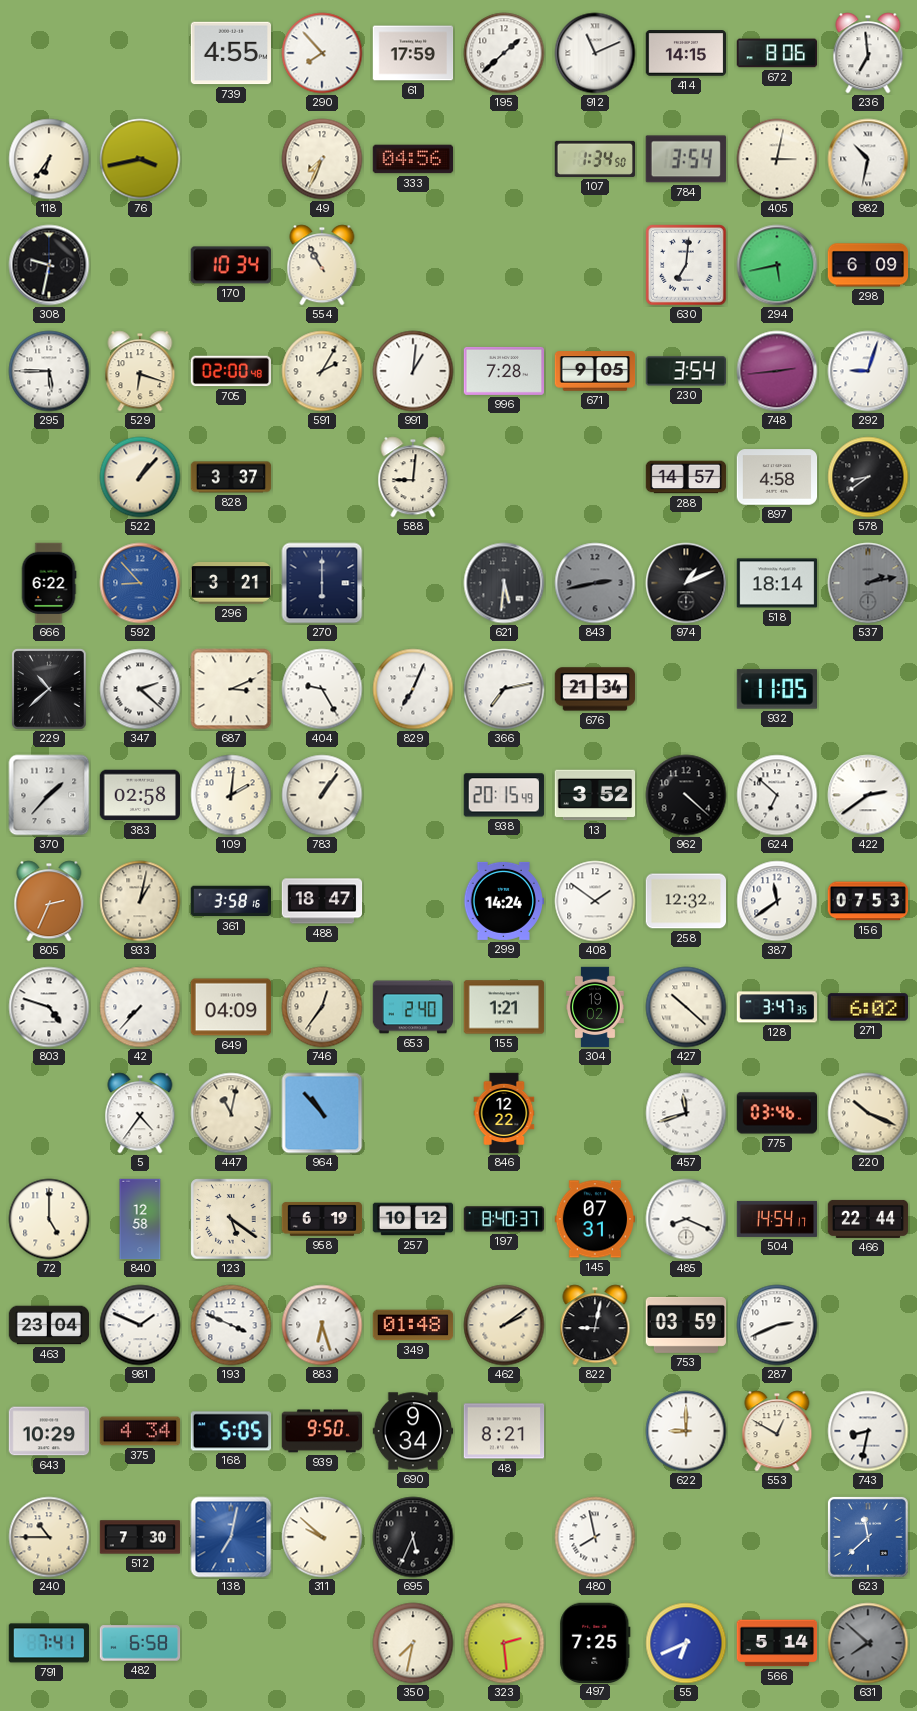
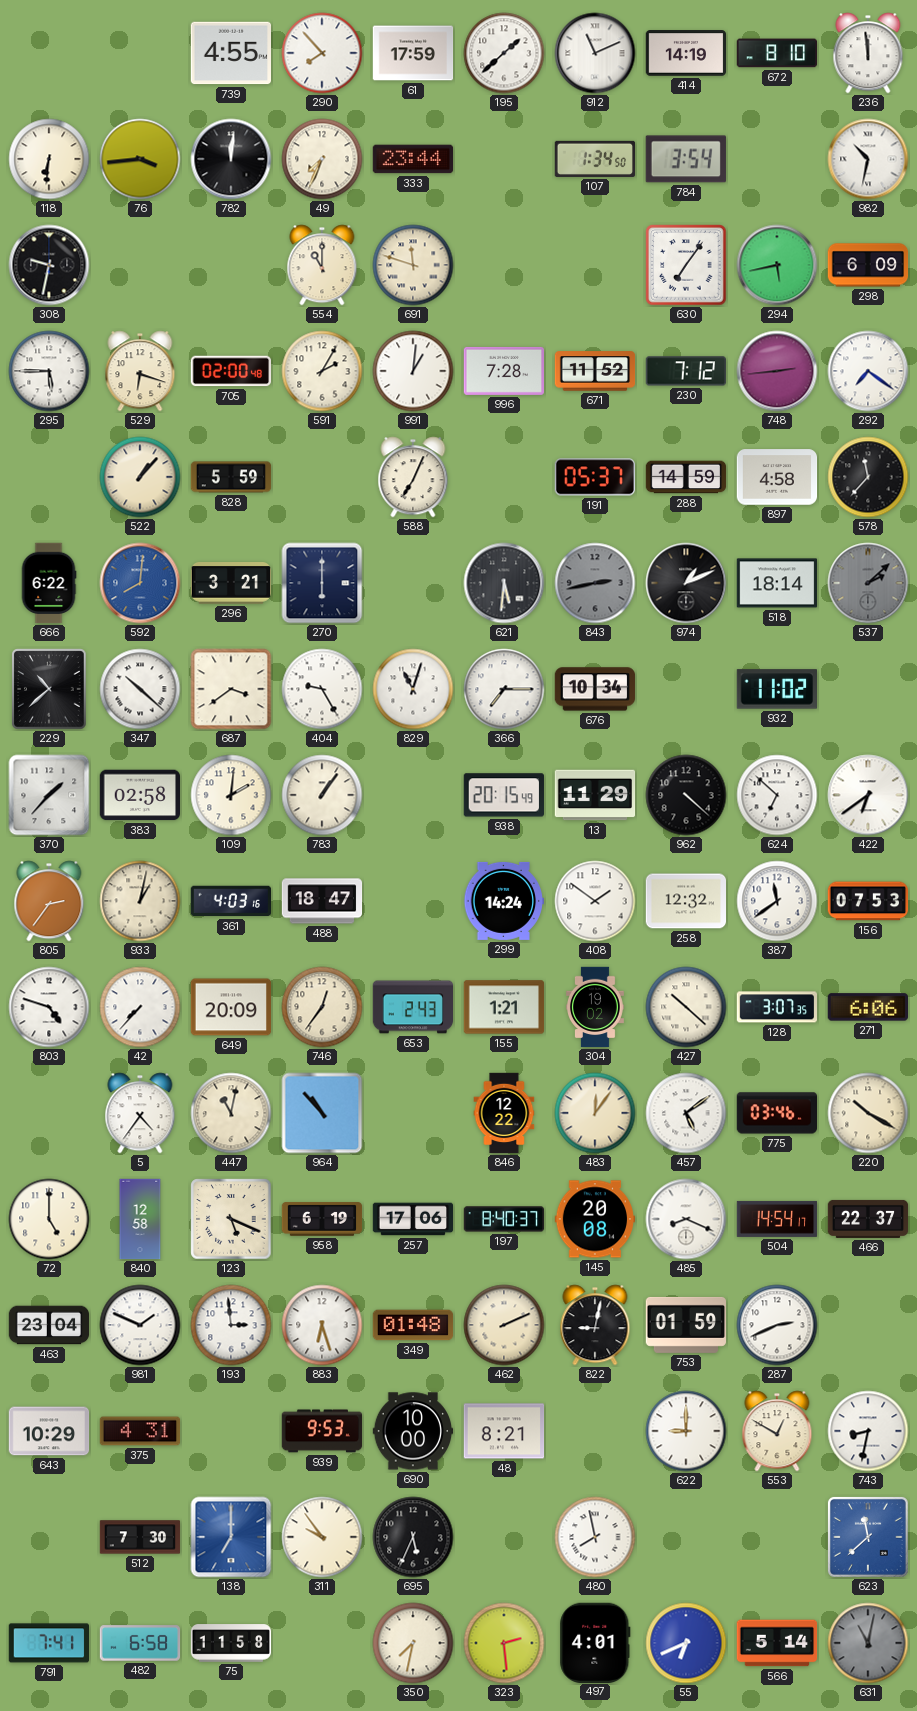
414: 14:15 -> 14:19
672: 8:06 -> 8:10
236: 6:59 -> 11:59
118: 6:36 -> 6:31
76: 3:43 -> 3:44
782: none -> 12:01
333: 04:56 -> 23:44
405: 3:02 -> none
170: 10:34 -> none
554: 10:55 -> 11:00
691: none -> 11:48
630: 7:01 -> 7:06
671: 9:05 -> 11:52
230: 3:54 -> 7:12
292: 9:03 -> 7:21
828: 3:37 -> 5:59
588: 9:01 -> 7:04
191: none -> 05:37
288: 14:57 -> 14:59
578: 8:39 -> 11:37
592: 8:53 -> 8:01
537: 2:13 -> 2:08
347: 2:22 -> 10:22
687: 3:11 -> 3:39
829: 7:04 -> 11:03
366: 7:13 -> 7:15
676: 21:34 -> 10:34
932: 11:05 -> 11:02
13: 3:52 -> 11:29
422: 2:39 -> 6:39
805: 2:34 -> 2:36
361: 3:58 -> 4:03
649: 04:09 -> 20:09
653: 2:40 -> 2:43
128: 3:47 -> 3:07
271: 6:02 -> 6:06
483: none -> 12:06
457: 11:42 -> 5:09
220: 10:19 -> 10:20
123: 5:21 -> 5:19
257: 10:12 -> 17:06
145: 07:31 -> 20:08
466: 22:44 -> 22:37
193: 3:49 -> 2:59
462: 2:09 -> 2:11
753: 03:59 -> 01:59
375: 4:34 -> 4:31
168: 5:05 -> none
939: 9:50 -> 9:53
690: 9:34 -> 10:00
240: 10:45 -> none
138: 7:02 -> 7:00
311: 9:52 -> 9:54
75: none -> 11:58
497: 7:25 -> 4:01
631: 7:52 -> 11:02
